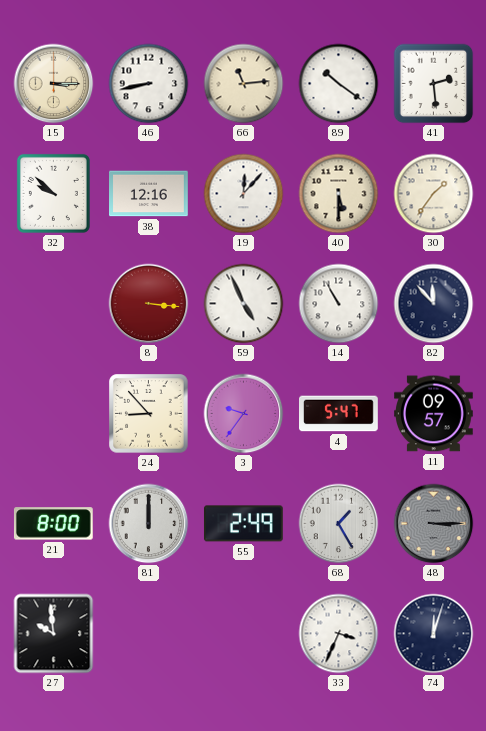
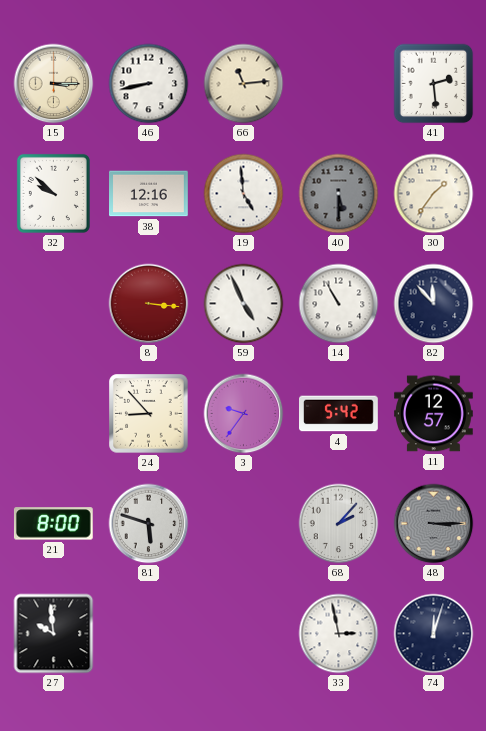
89: 10:21 -> none
19: 12:07 -> 4:59
40 dial: cream -> grey
4: 5:47 -> 5:42
11: 09:57 -> 12:57
81: 12:00 -> 5:48
55: 2:49 -> none
68: 1:25 -> 2:07
33: 3:34 -> 2:58
